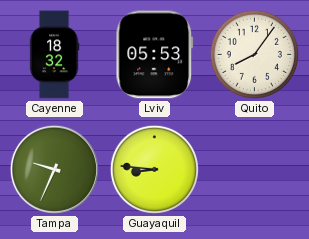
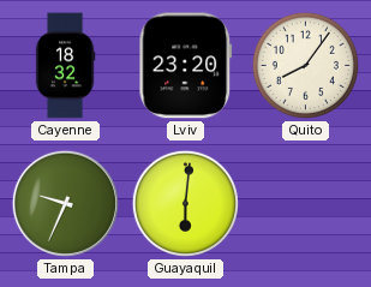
Lviv: 05:53 -> 23:20
Guayaquil: 8:46 -> 6:01
